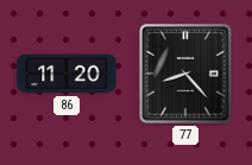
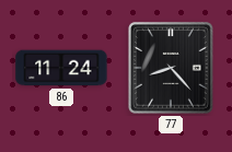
86: 11:20 -> 11:24
